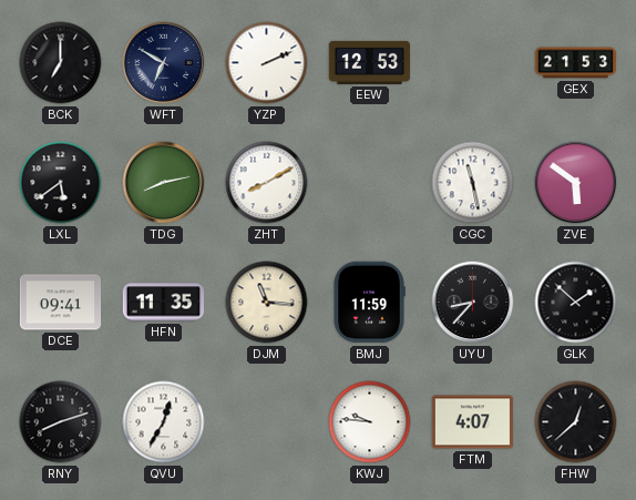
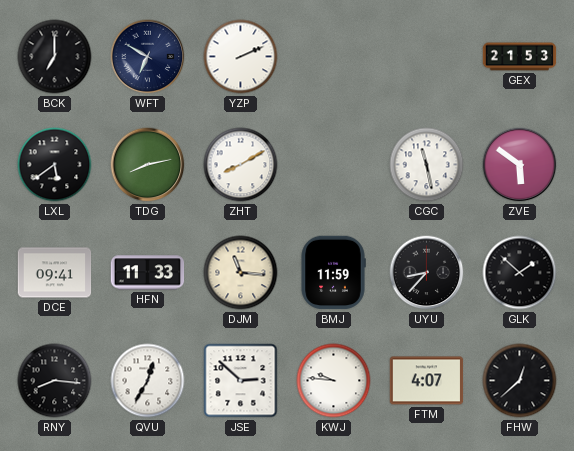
EEW: 12:53 -> none
HFN: 11:35 -> 11:33
RNY: 8:12 -> 8:16
JSE: none -> 2:52
